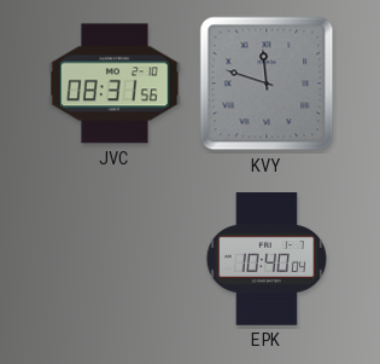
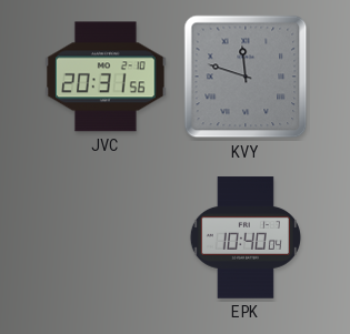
JVC: 08:31 -> 20:31
